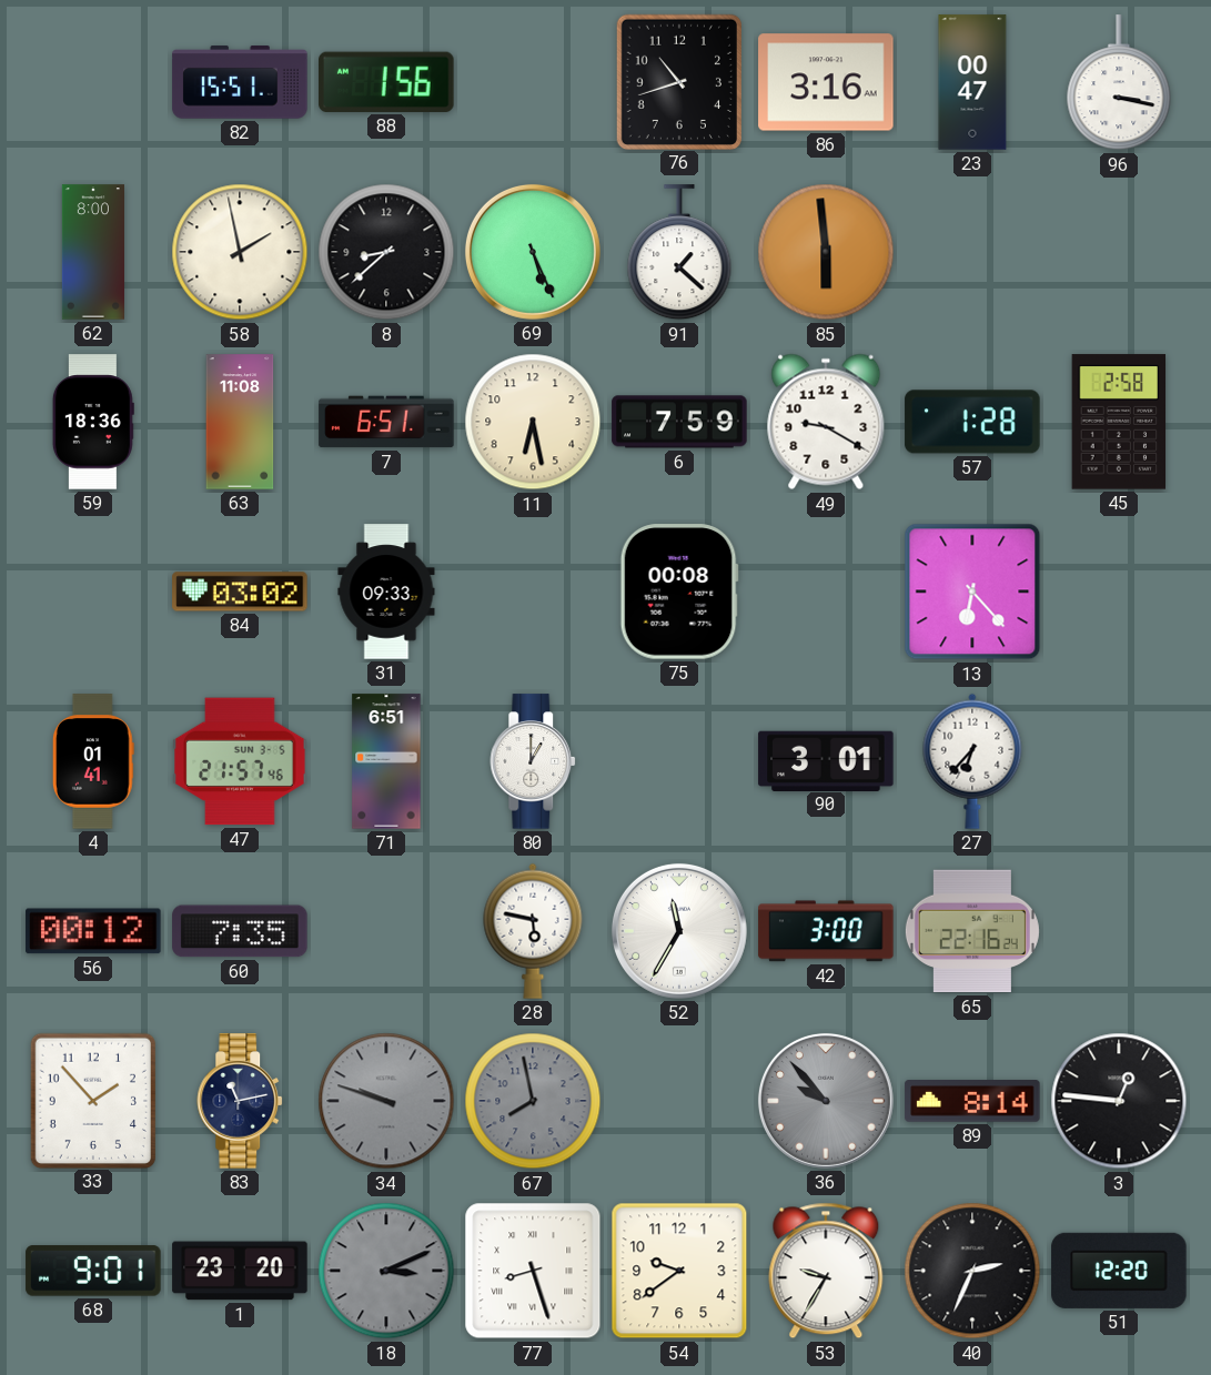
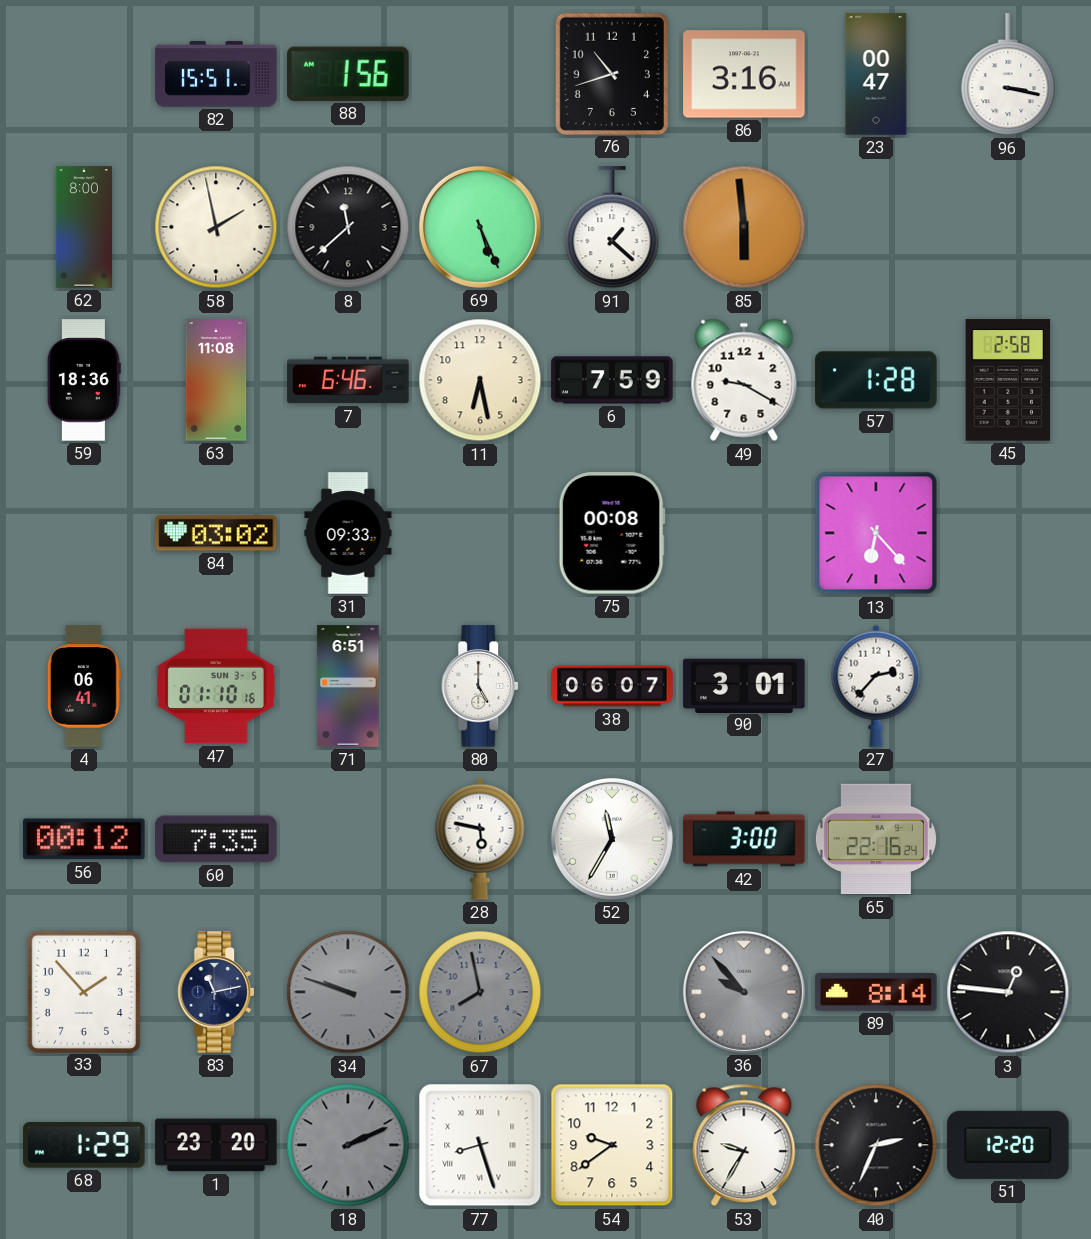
8: 8:38 -> 11:38
7: 6:51 -> 6:46
4: 01:41 -> 06:41
47: 21:57 -> 01:10
80: 1:00 -> 5:00
38: none -> 06:07
27: 6:37 -> 2:37
68: 9:01 -> 1:29
18: 3:11 -> 2:11
